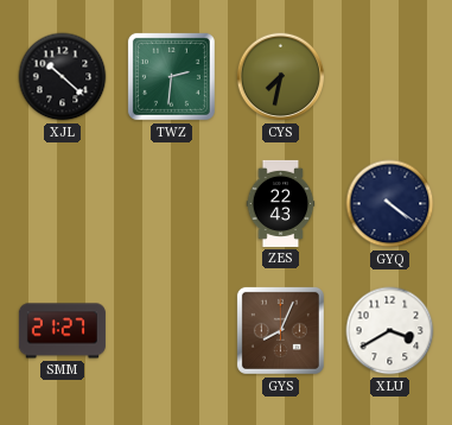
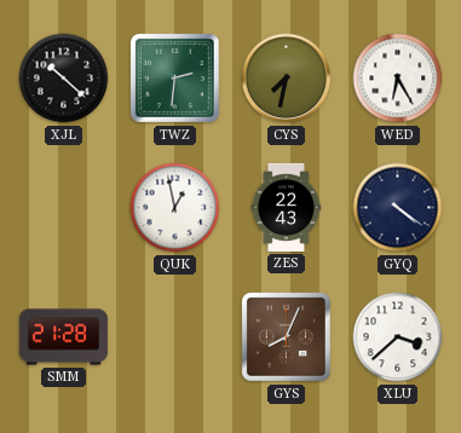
WED: none -> 6:25
QUK: none -> 12:58
SMM: 21:27 -> 21:28
XLU: 3:40 -> 3:38
